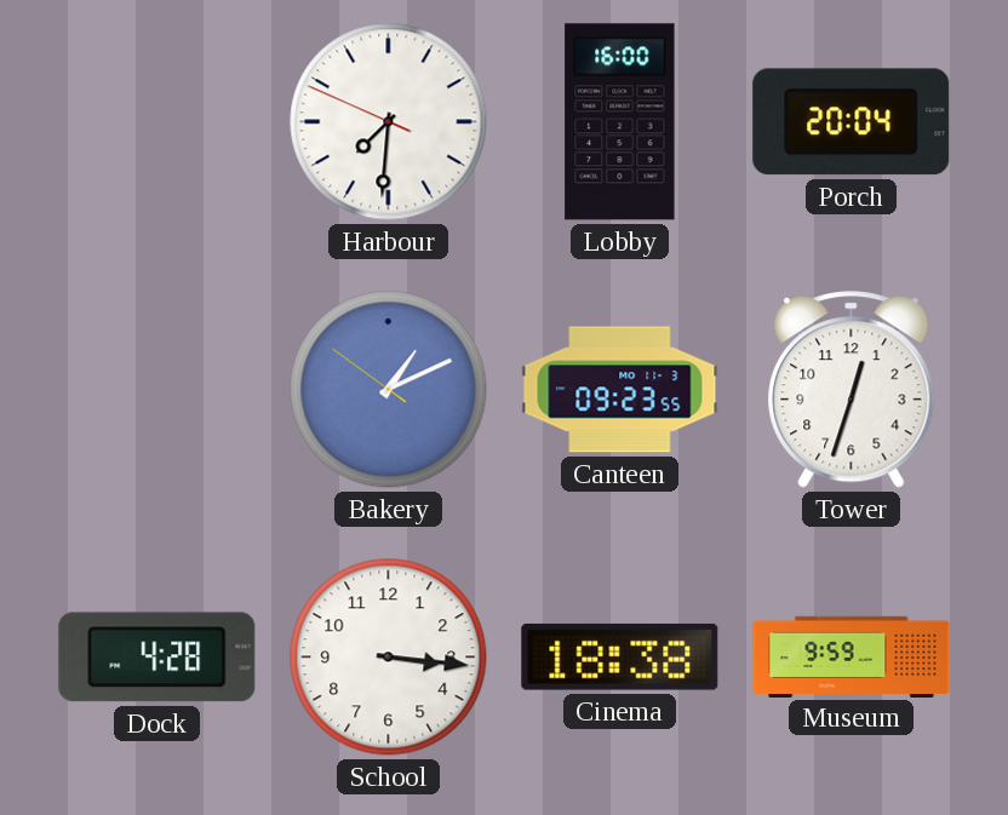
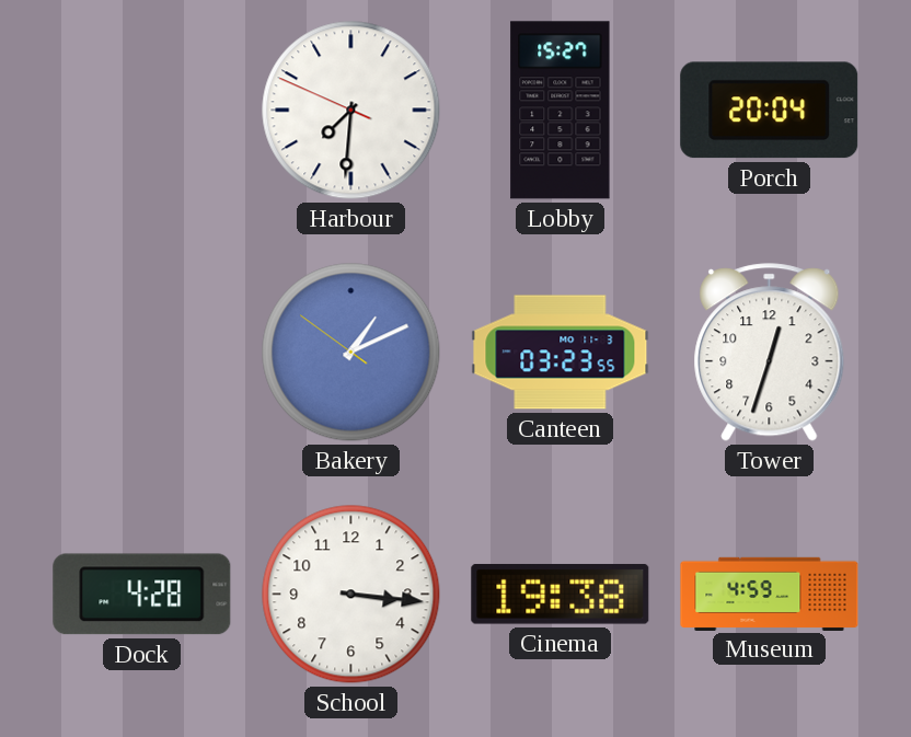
Lobby: 16:00 -> 15:27
Canteen: 09:23 -> 03:23
Cinema: 18:38 -> 19:38
Museum: 9:59 -> 4:59
